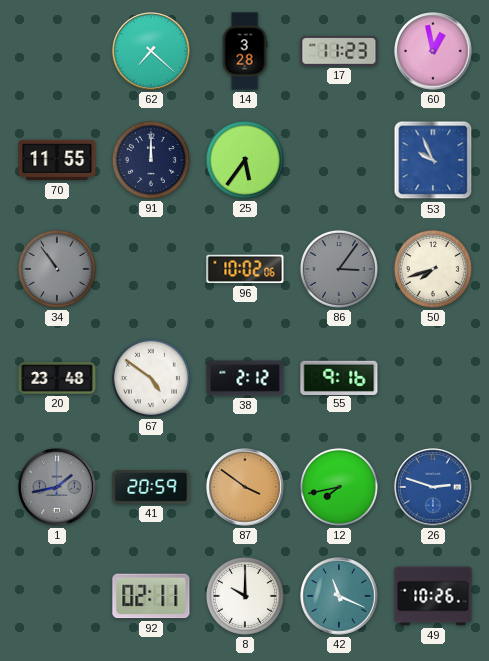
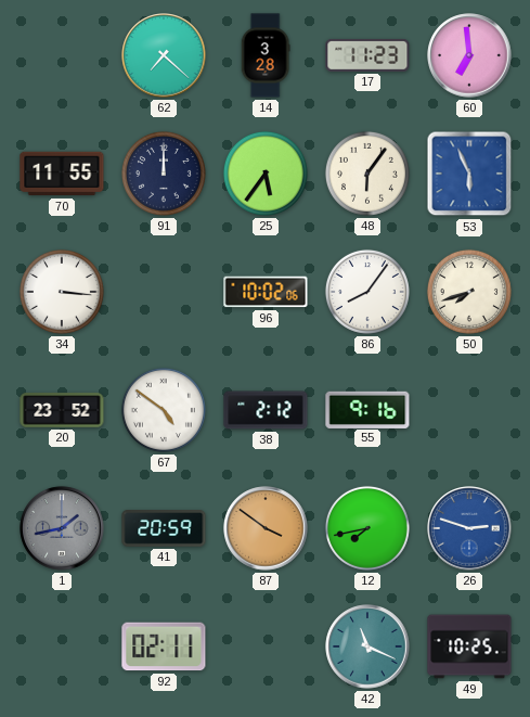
60: 12:58 -> 6:59
48: none -> 6:06
53: 9:56 -> 5:56
34: 10:54 -> 3:16
34 dial: grey -> white
86: 3:06 -> 8:06
86 dial: grey -> white
20: 23:48 -> 23:52
8: 10:00 -> none
49: 10:26 -> 10:25
